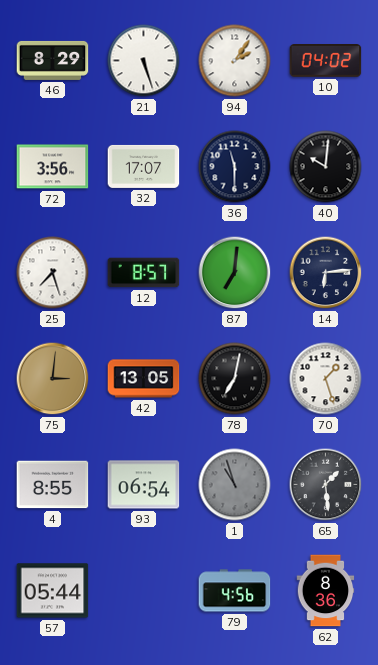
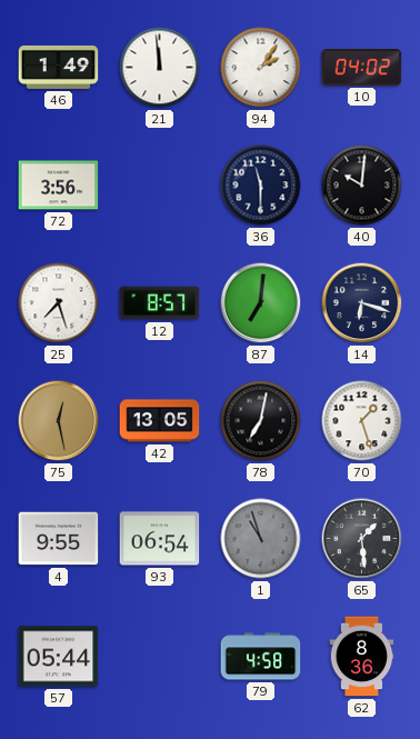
46: 8:29 -> 1:49
21: 5:27 -> 11:59
32: 17:07 -> none
14: 6:14 -> 6:18
75: 3:01 -> 12:28
4: 8:55 -> 9:55
79: 4:56 -> 4:58
